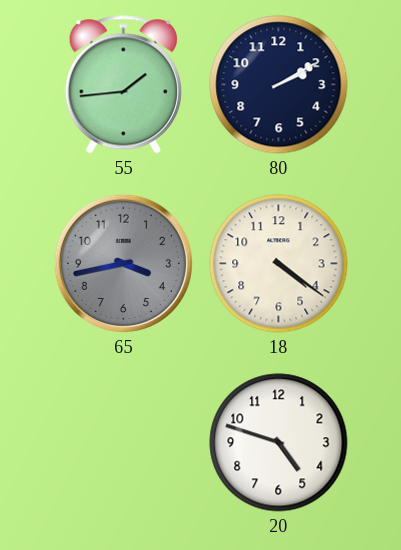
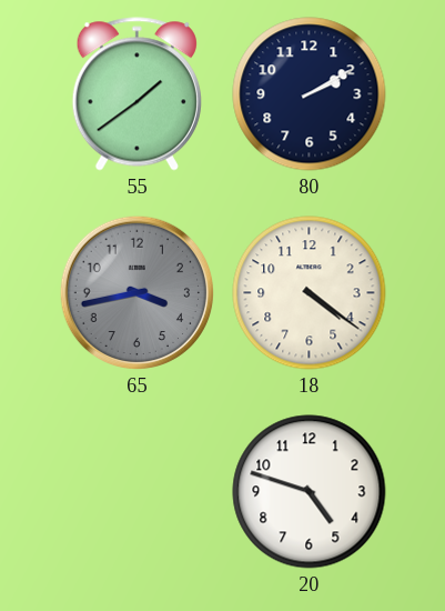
55: 1:44 -> 1:39
